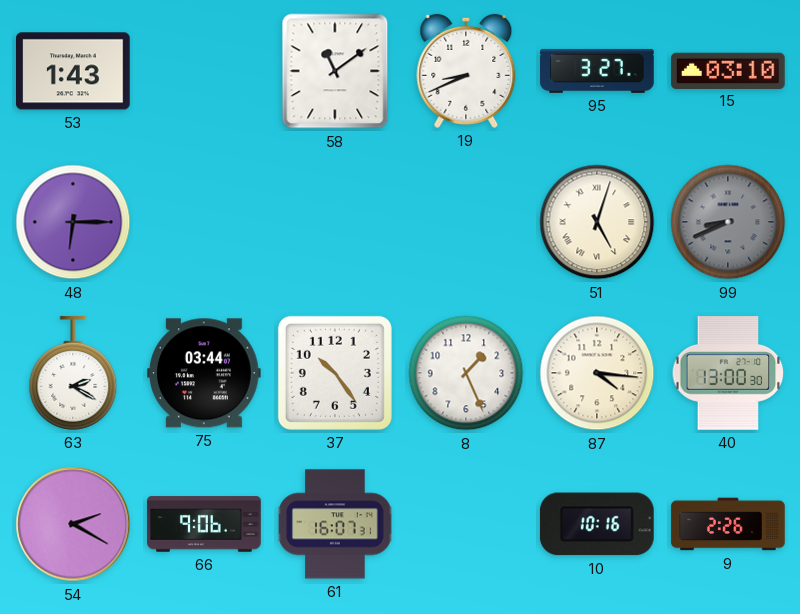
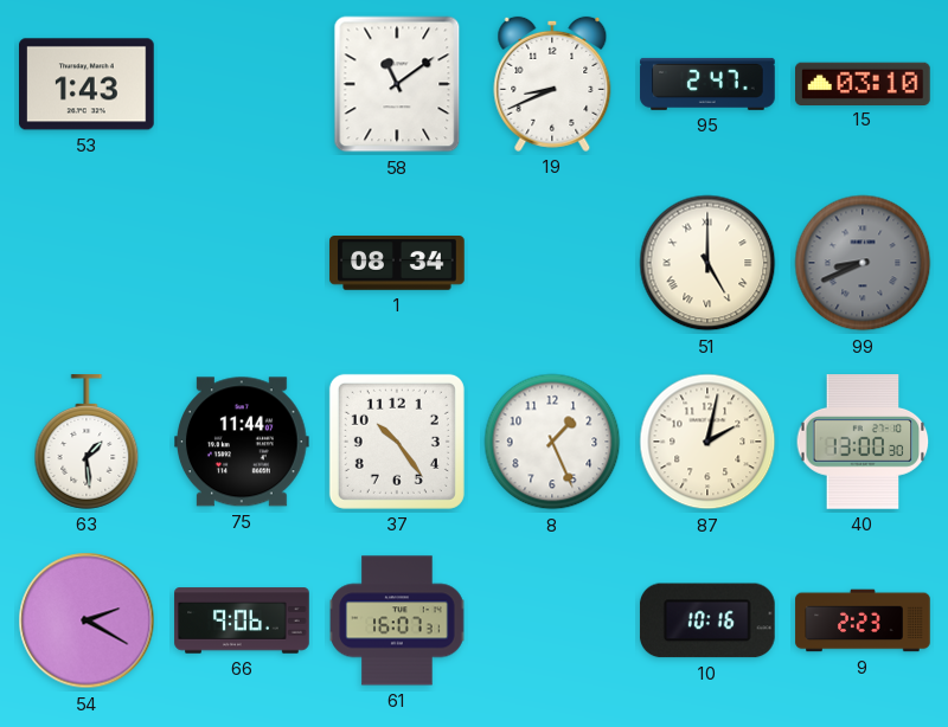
95: 3:27 -> 2:47
48: 6:15 -> none
1: none -> 08:34
51: 5:03 -> 5:00
63: 2:20 -> 1:29
75: 03:44 -> 11:44
87: 4:16 -> 2:02
9: 2:26 -> 2:23
